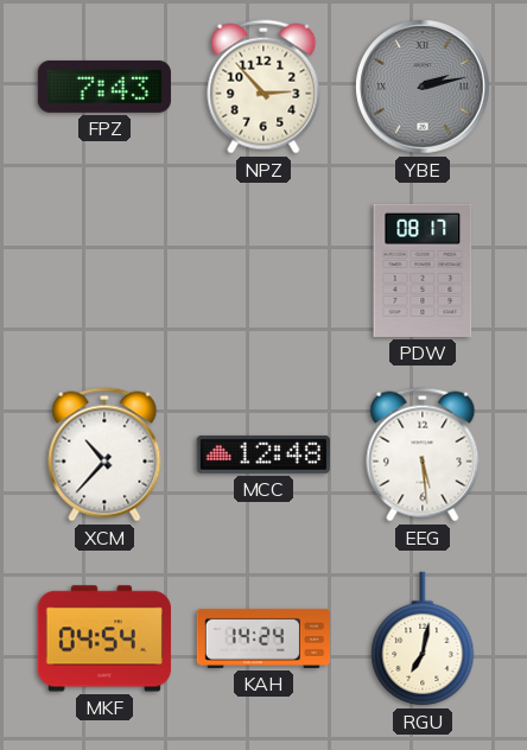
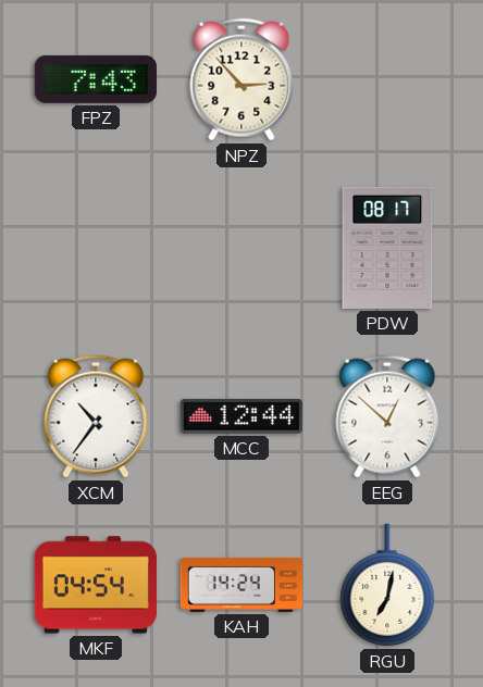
YBE: 2:13 -> none
XCM: 10:37 -> 10:36
MCC: 12:48 -> 12:44
EEG: 5:29 -> 12:52
